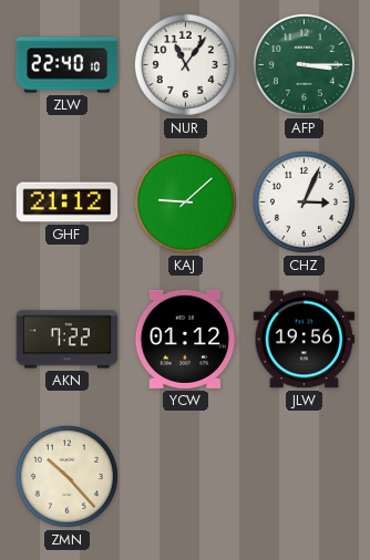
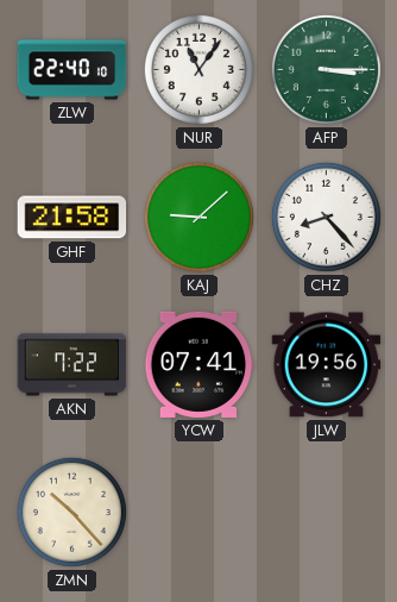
GHF: 21:12 -> 21:58
CHZ: 3:04 -> 8:23
YCW: 01:12 -> 07:41
